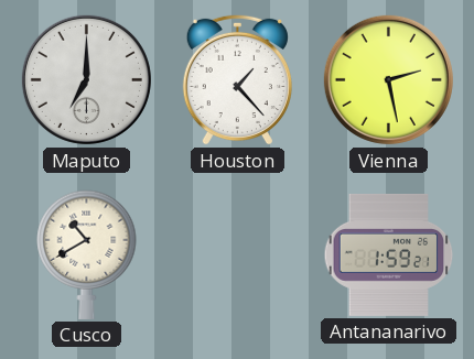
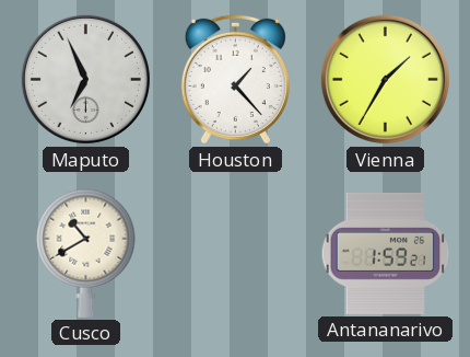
Maputo: 7:00 -> 6:56
Vienna: 2:28 -> 1:35
